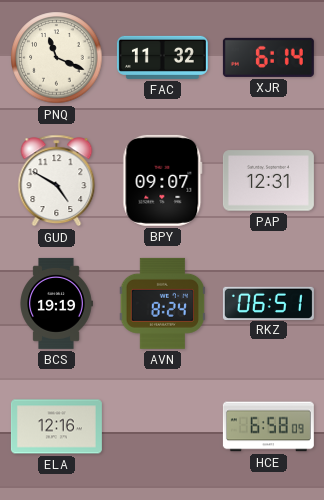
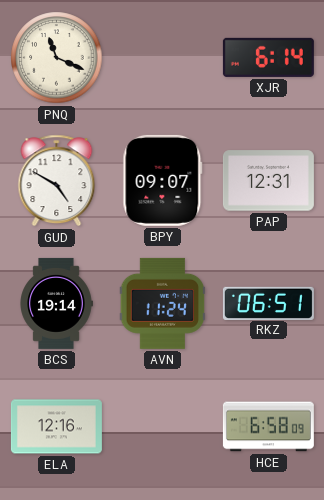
FAC: 11:32 -> none
BCS: 19:19 -> 19:14
AVN: 8:24 -> 11:24
